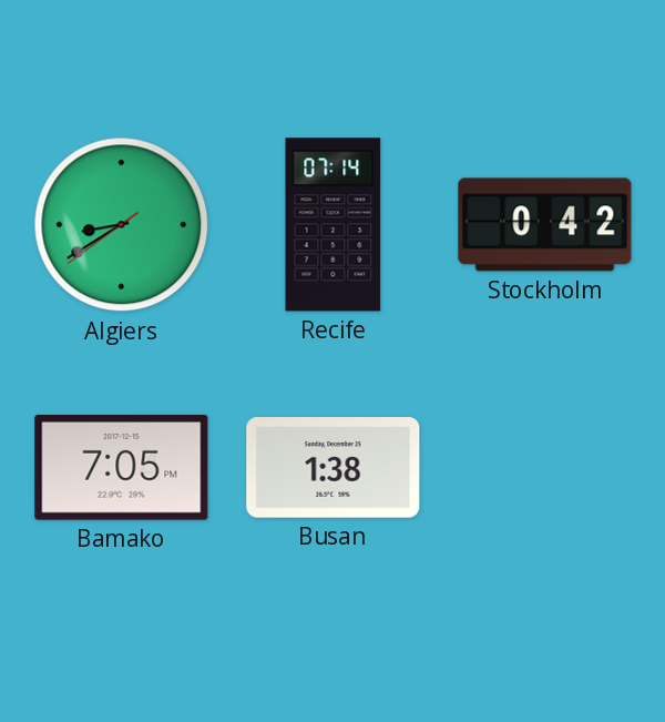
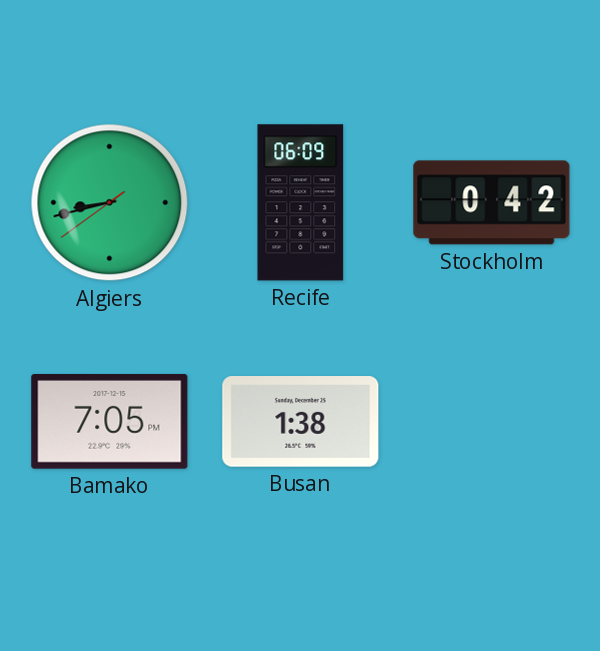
Algiers: 8:39 -> 8:42
Recife: 07:14 -> 06:09
